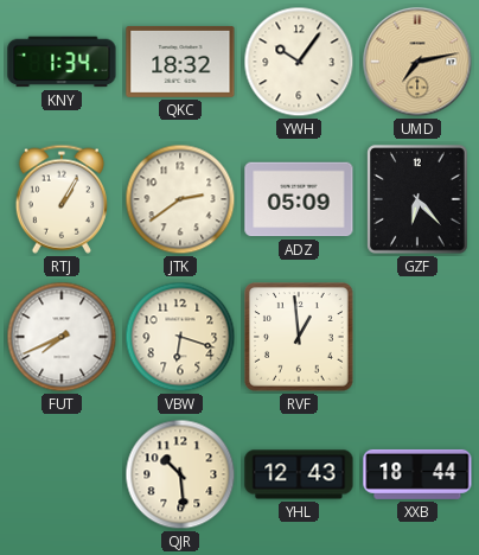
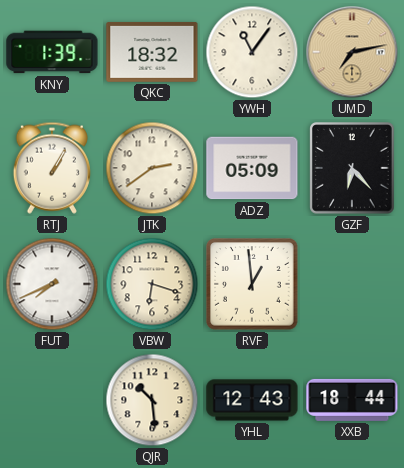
KNY: 1:34 -> 1:39
YWH: 10:06 -> 11:06
